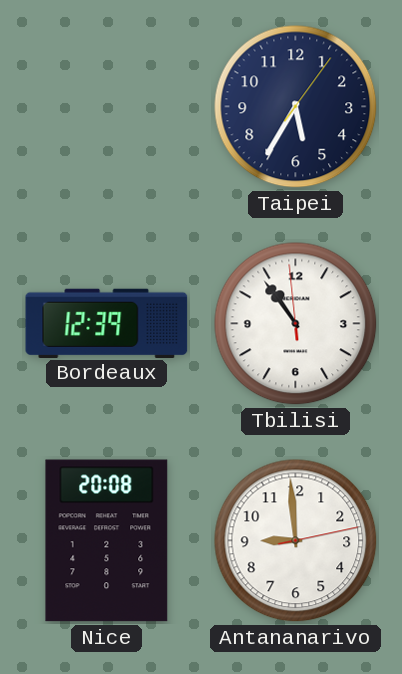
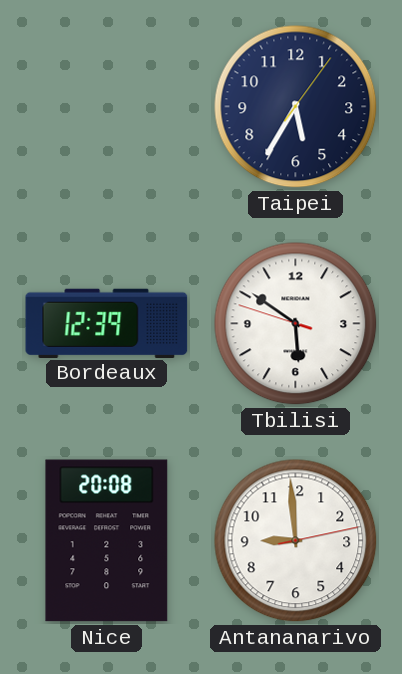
Tbilisi: 10:53 -> 5:50
